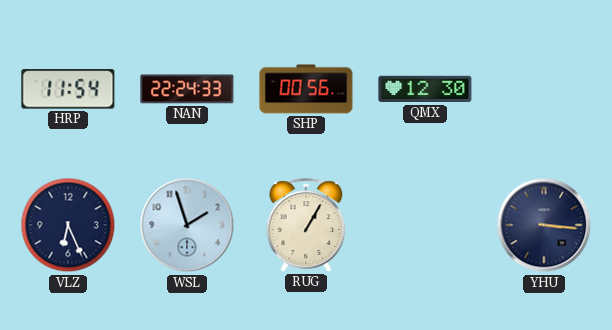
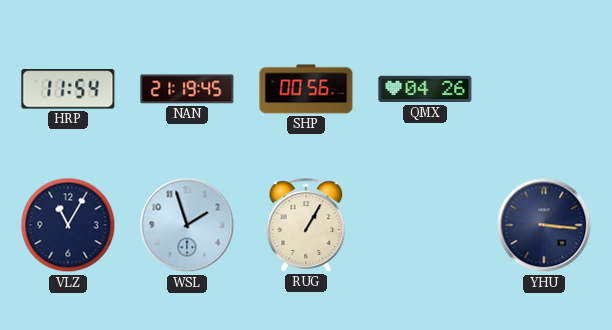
NAN: 22:24 -> 21:19
QMX: 12:30 -> 04:26
VLZ: 6:26 -> 11:05
